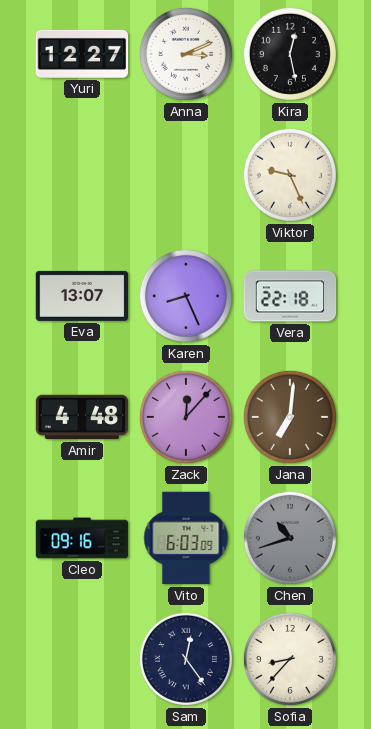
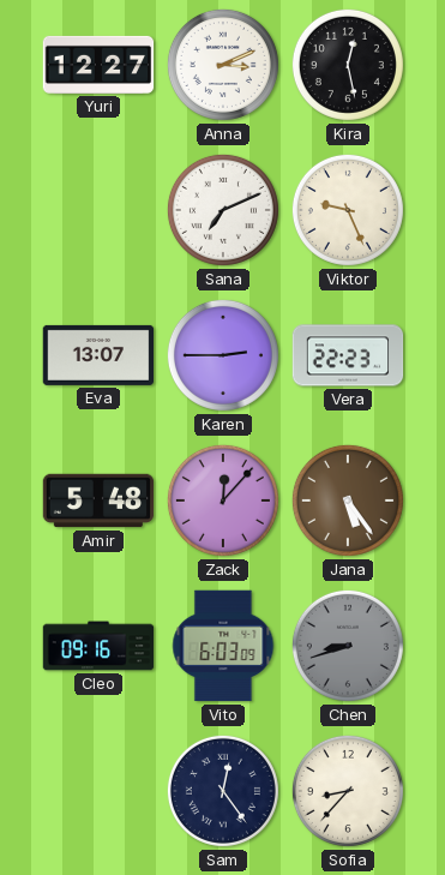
Sana: none -> 7:11
Karen: 8:26 -> 2:45
Vera: 22:18 -> 22:23
Amir: 4:48 -> 5:48
Jana: 7:01 -> 5:24
Chen: 10:42 -> 8:42
